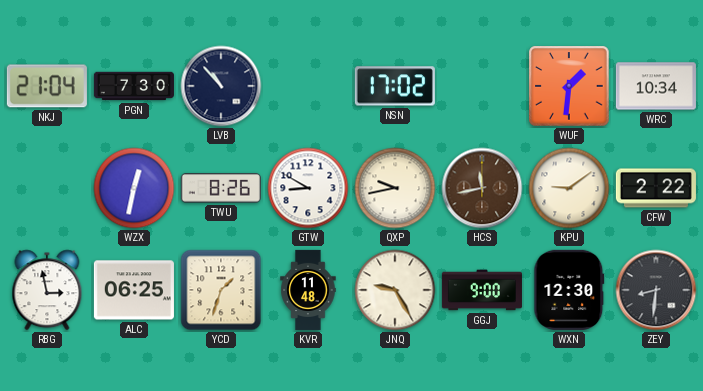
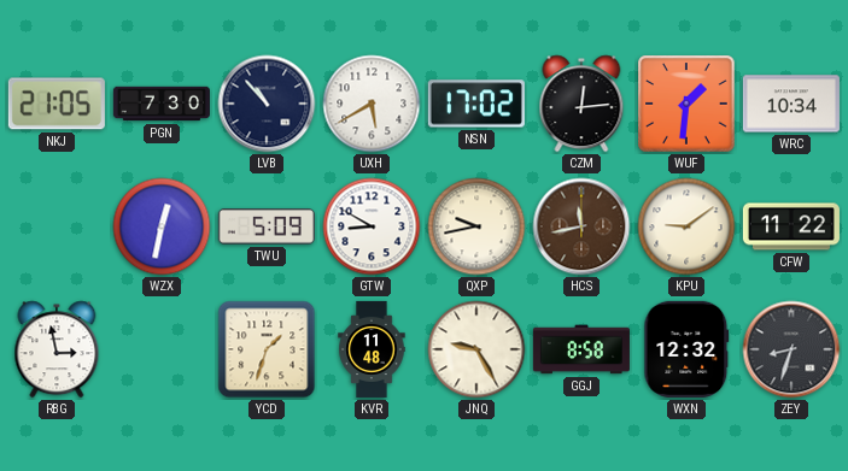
NKJ: 21:04 -> 21:05
UXH: none -> 5:40
CZM: none -> 12:14
TWU: 8:26 -> 5:09
CFW: 2:22 -> 11:22
ALC: 06:25 -> none
GGJ: 9:00 -> 8:58
WXN: 12:30 -> 12:32
ZEY: 8:31 -> 8:33
